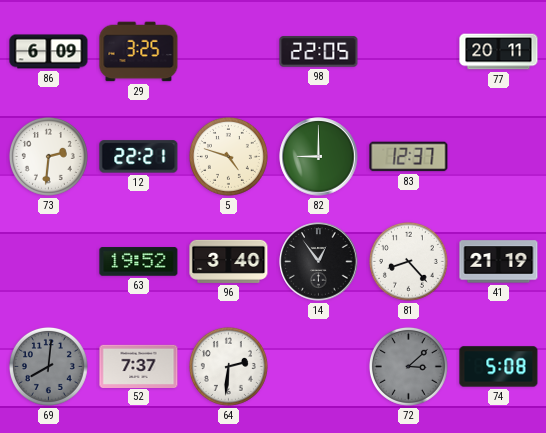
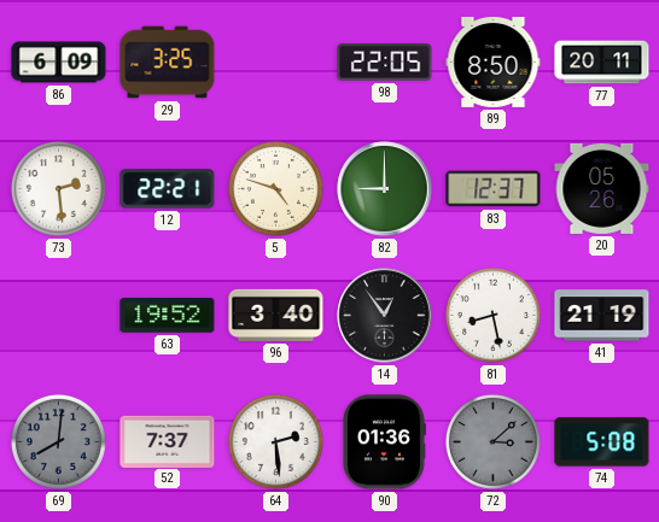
89: none -> 8:50
73: 2:31 -> 2:29
20: none -> 05:26
81: 8:23 -> 8:28
64: 2:31 -> 2:29
90: none -> 01:36
